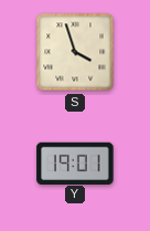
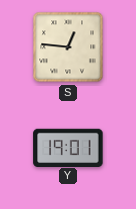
S: 3:57 -> 12:46
